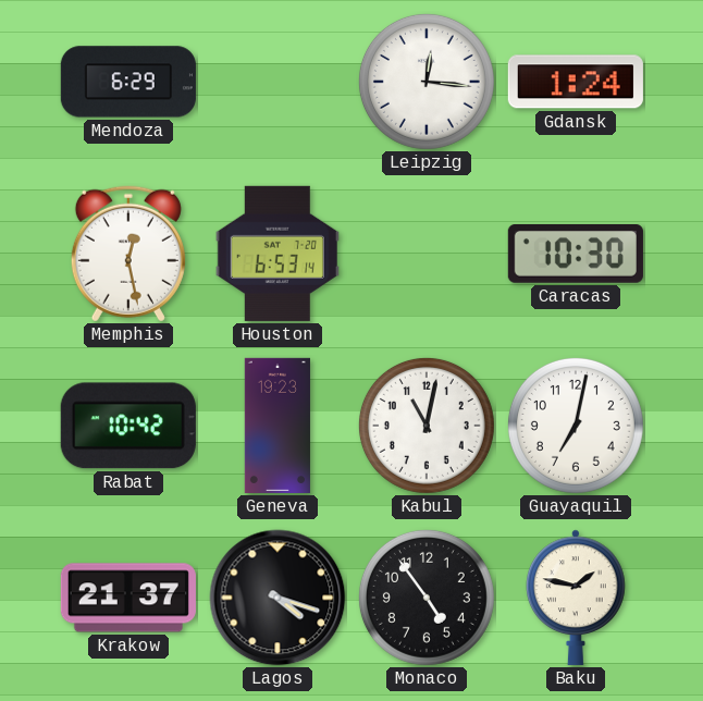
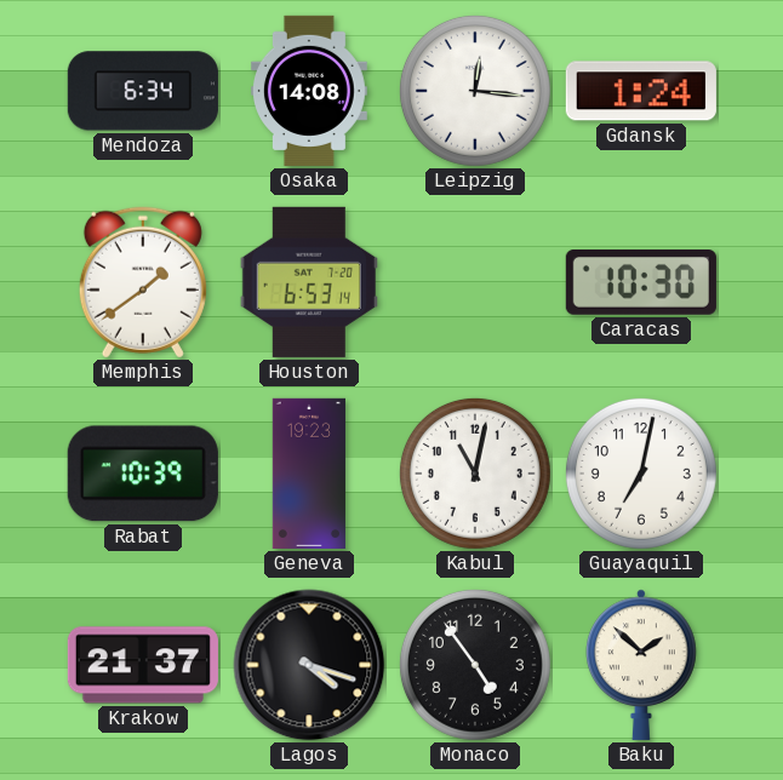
Mendoza: 6:29 -> 6:34
Osaka: none -> 14:08
Memphis: 12:28 -> 1:39
Rabat: 10:42 -> 10:39
Baku: 1:47 -> 1:52
